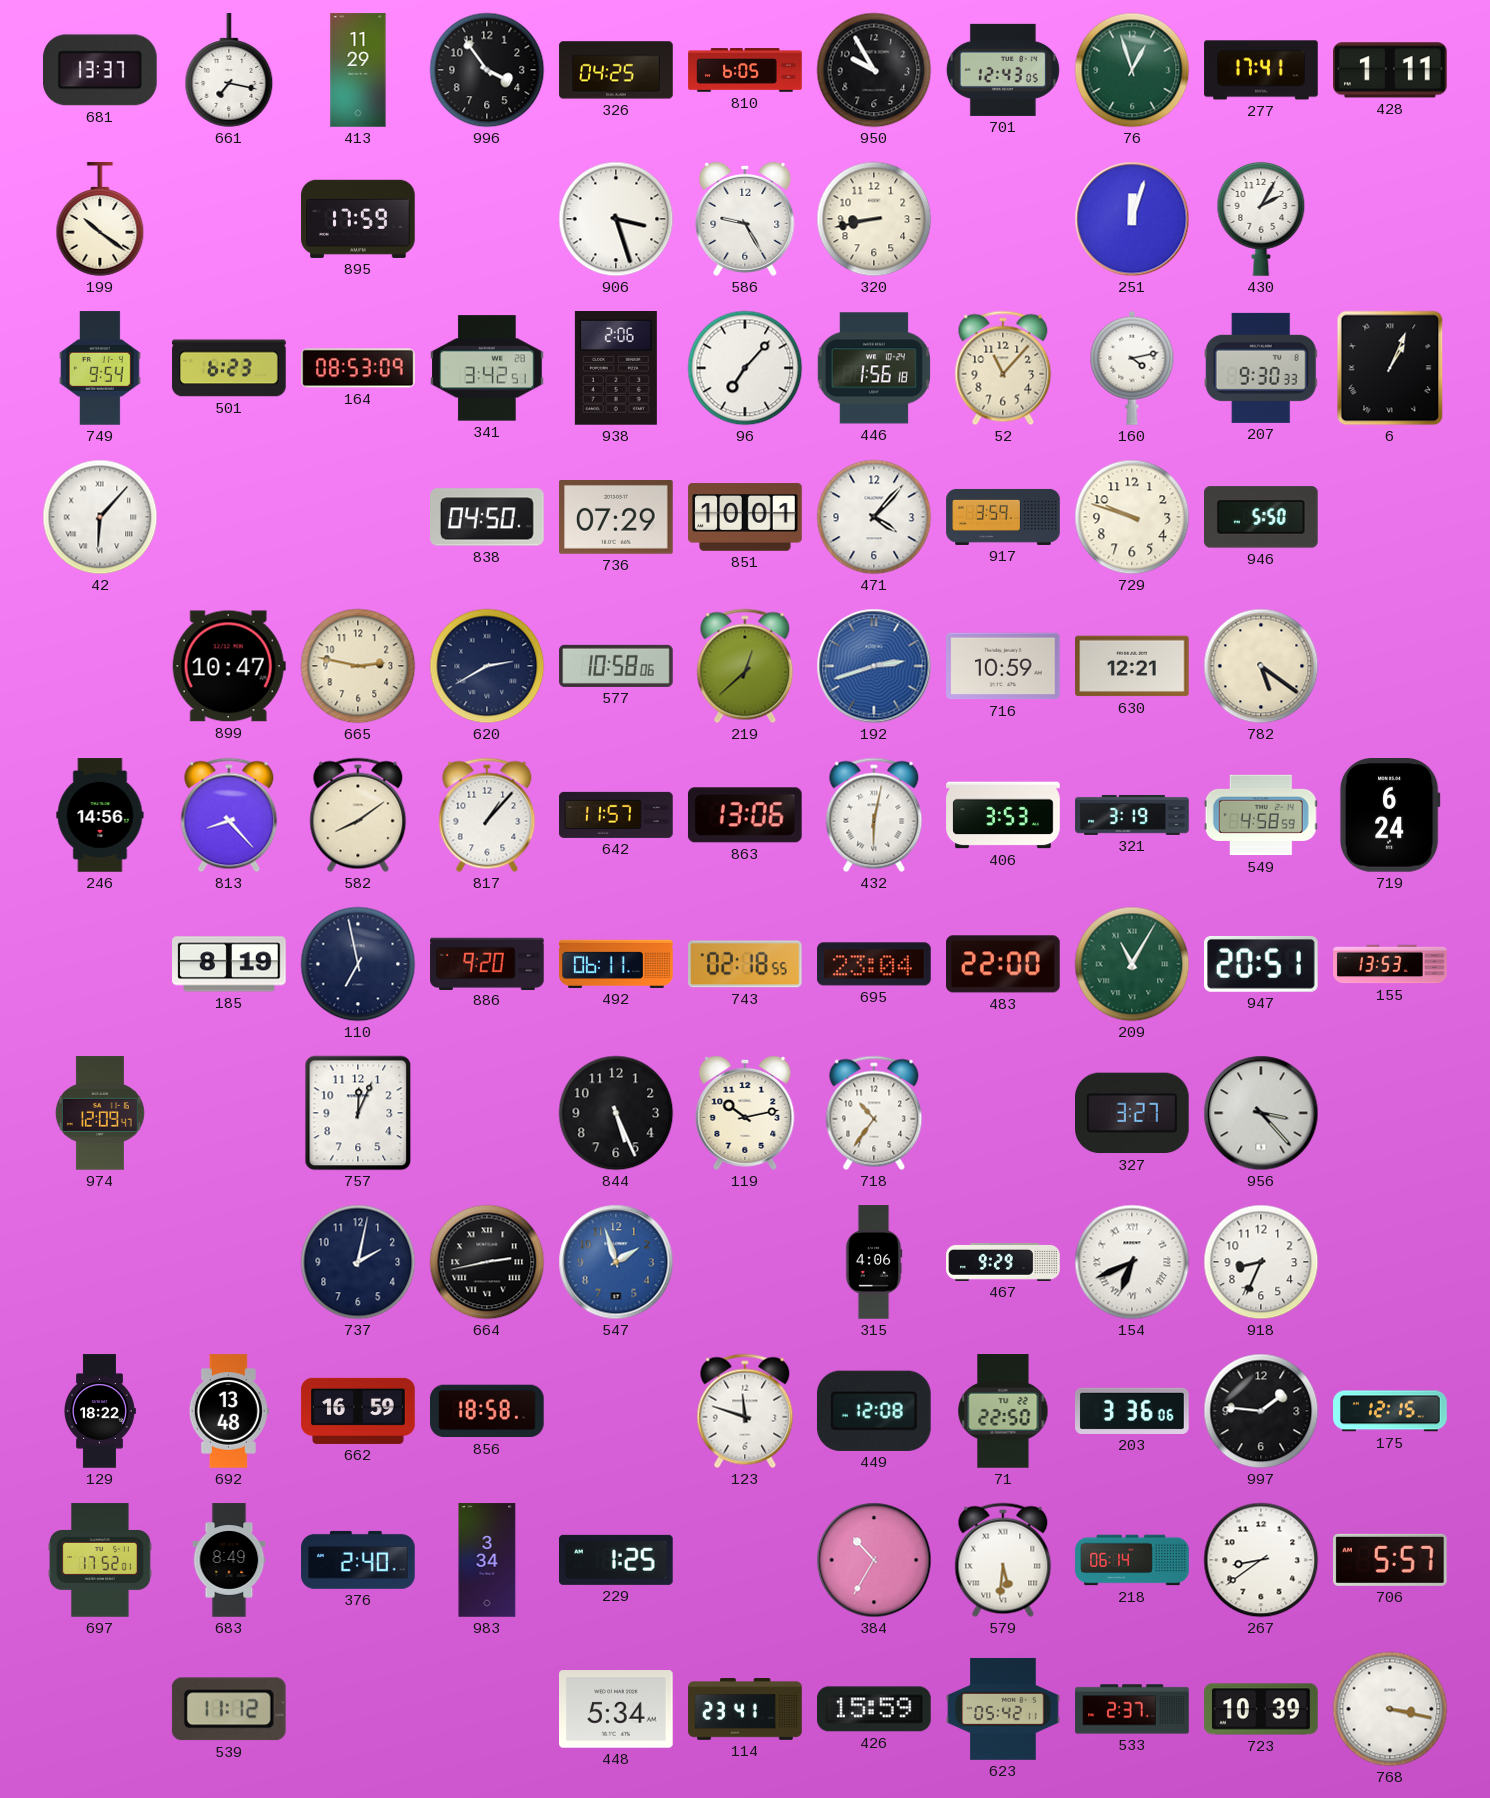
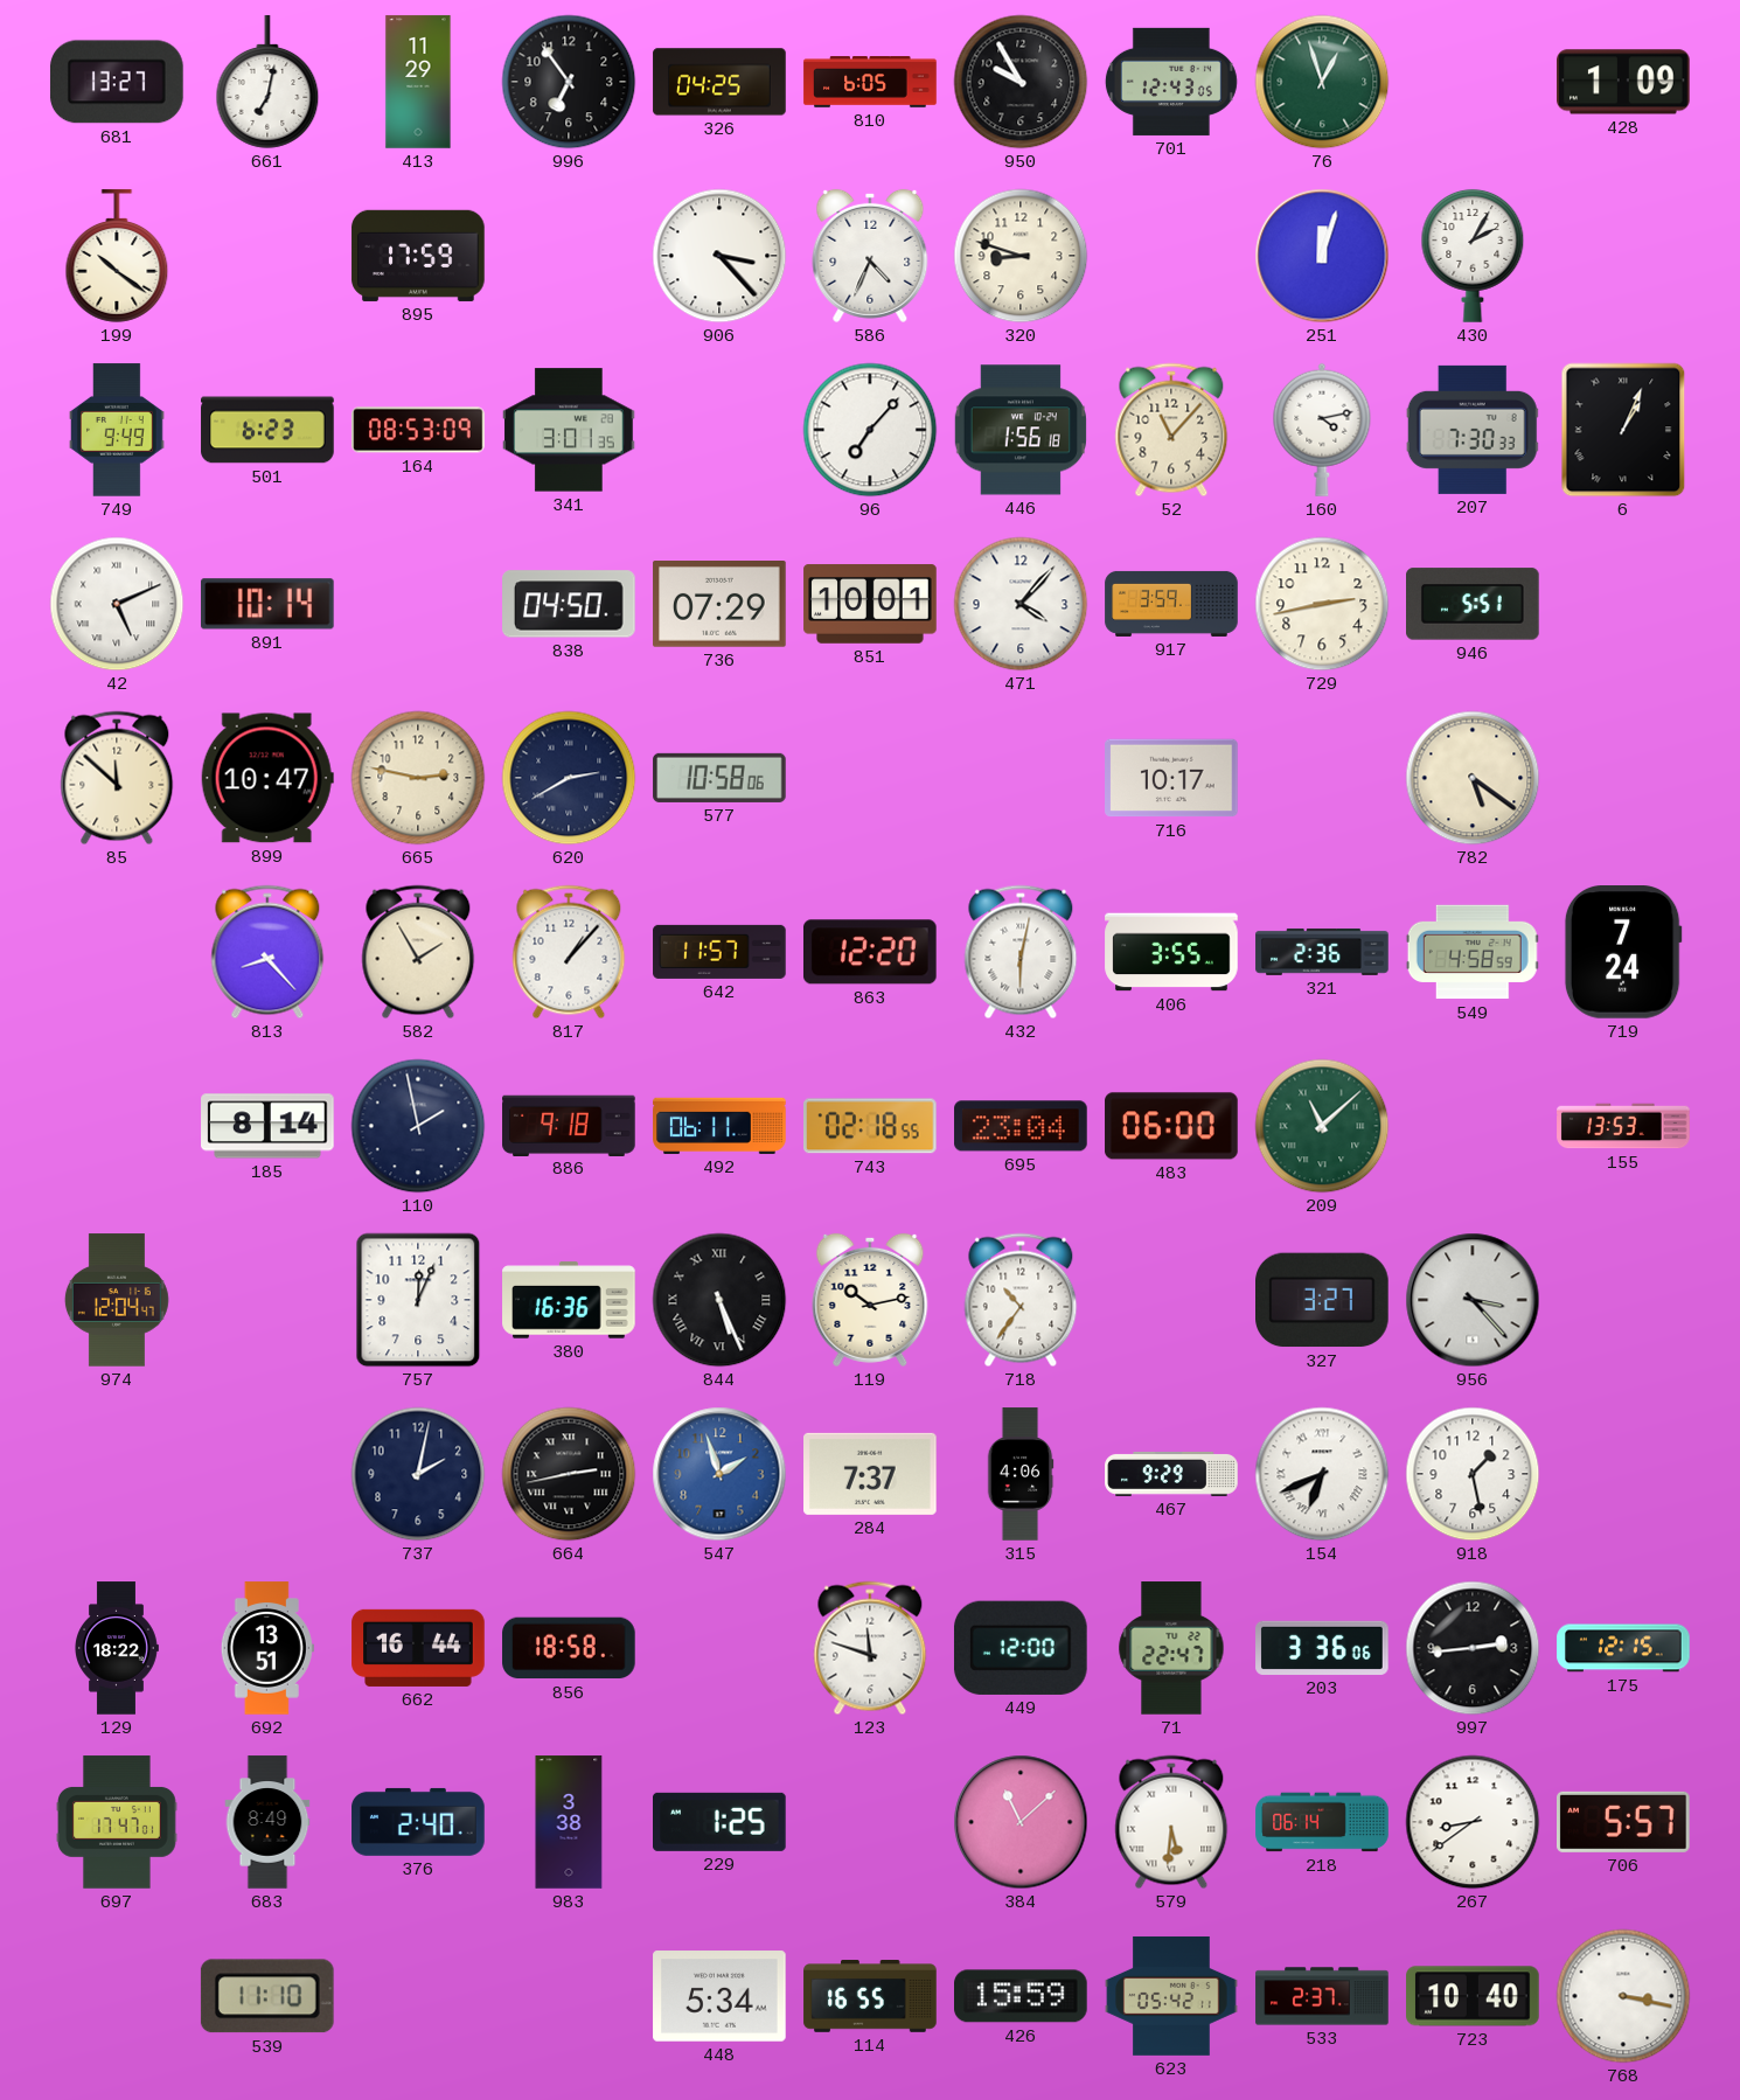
681: 13:37 -> 13:27
661: 7:17 -> 7:02
996: 3:54 -> 6:54
277: 17:41 -> none
428: 1:11 -> 1:09
906: 3:27 -> 3:23
586: 9:25 -> 4:34
320: 8:43 -> 8:48
749: 9:54 -> 9:49
341: 3:42 -> 3:01
938: 2:06 -> none
207: 9:30 -> 7:30
42: 6:07 -> 5:11
891: none -> 10:14
729: 9:48 -> 2:43
946: 5:50 -> 5:51
85: none -> 11:52
219: 12:38 -> none
192: 2:42 -> none
716: 10:59 -> 10:17
630: 12:21 -> none
246: 14:56 -> none
582: 8:09 -> 1:55
863: 13:06 -> 12:20
406: 3:53 -> 3:55
321: 3:19 -> 2:36
719: 6:24 -> 7:24
185: 8:19 -> 8:14
110: 6:58 -> 1:58
886: 9:20 -> 9:18
483: 22:00 -> 06:00
209: 11:05 -> 11:08
947: 20:51 -> none
974: 12:09 -> 12:04
380: none -> 16:36
844 numerals: Arabic -> Roman
284: none -> 7:37
918: 8:34 -> 1:28
692: 13:48 -> 13:51
662: 16:59 -> 16:44
449: 12:08 -> 12:00
71: 22:50 -> 22:47
997: 1:46 -> 2:44
697: 17:52 -> 17:47
983: 3:34 -> 3:38
384: 10:35 -> 11:08
539: 11:12 -> 11:10
114: 23:41 -> 16:55
723: 10:39 -> 10:40
